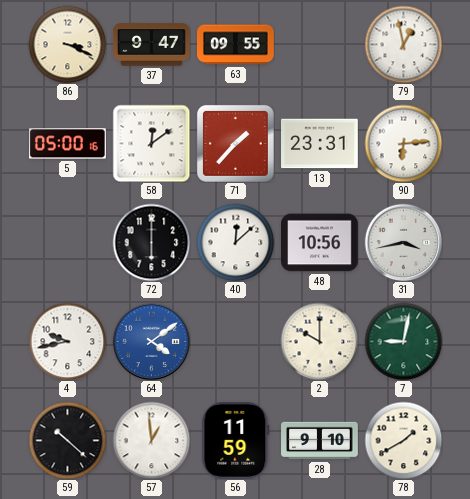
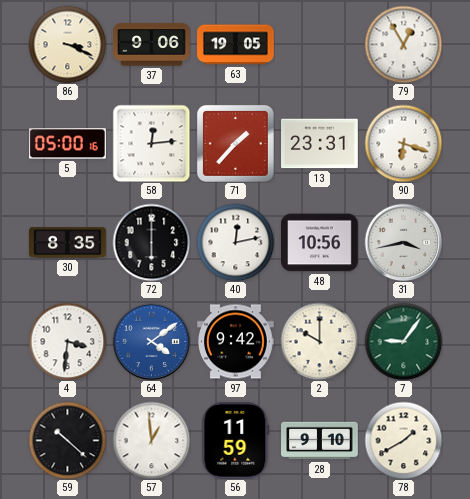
37: 9:47 -> 9:06
63: 09:55 -> 19:05
79: 12:58 -> 12:55
58: 12:09 -> 12:14
90: 6:14 -> 6:18
30: none -> 8:35
40: 12:08 -> 12:13
4: 9:43 -> 3:31
97: none -> 9:42
7: 9:02 -> 9:06
